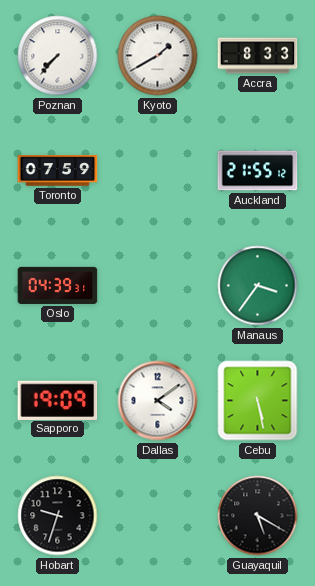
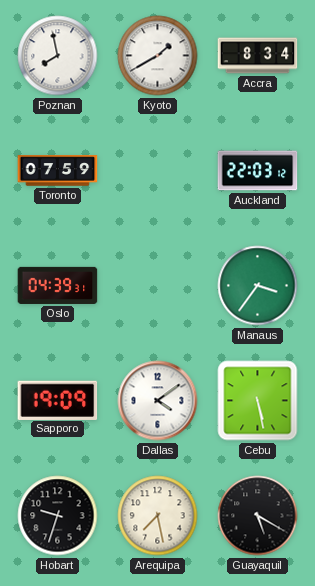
Poznan: 7:37 -> 7:58
Accra: 8:33 -> 8:34
Auckland: 21:55 -> 22:03
Arequipa: none -> 7:28
